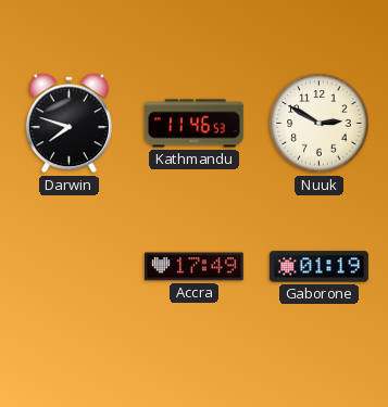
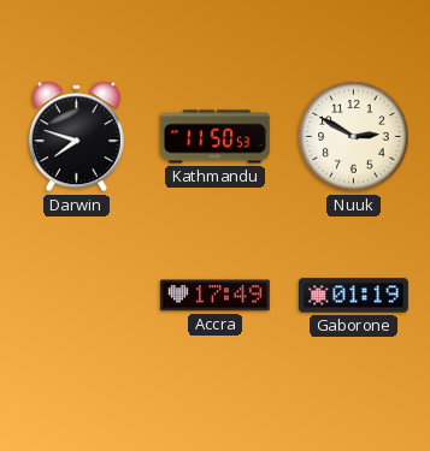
Kathmandu: 11:46 -> 11:50
